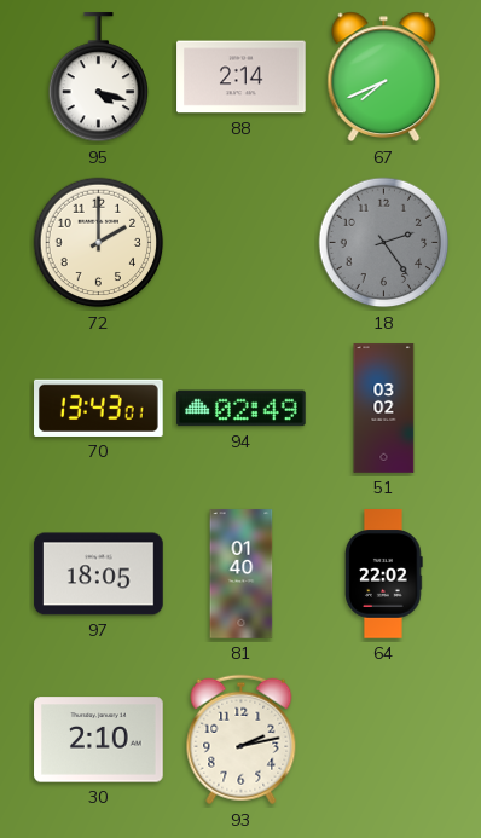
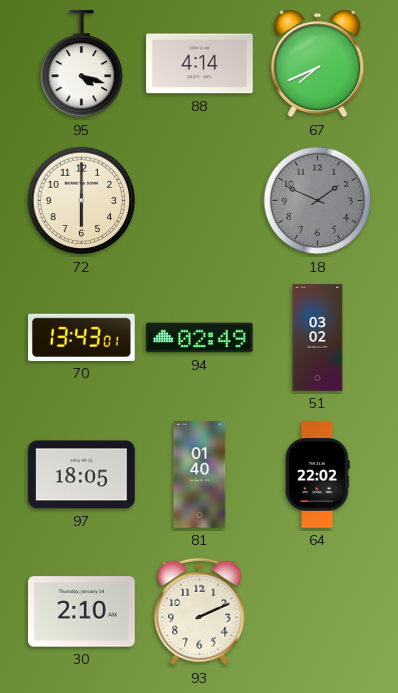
88: 2:14 -> 4:14
72: 2:00 -> 6:00
18: 2:24 -> 1:49
93: 2:13 -> 2:11
